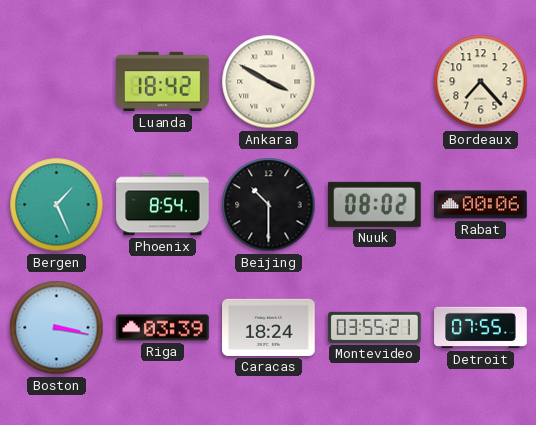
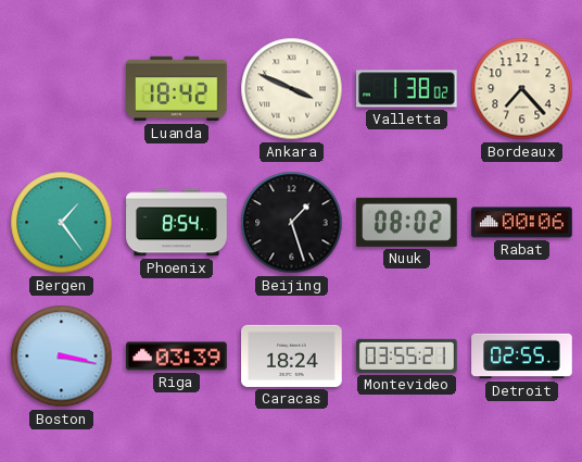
Ankara: 3:50 -> 3:49
Valletta: none -> 1:38
Bergen: 1:26 -> 1:24
Beijing: 10:30 -> 1:27
Detroit: 07:55 -> 02:55
